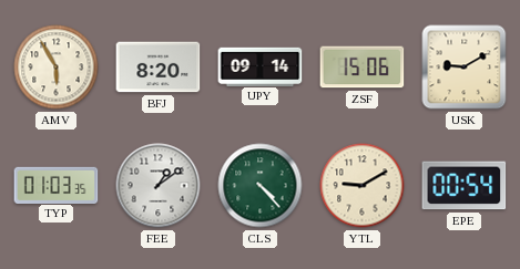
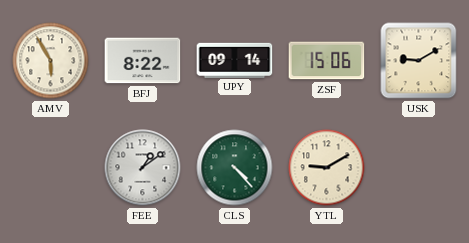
BFJ: 8:20 -> 8:22
TYP: 01:03 -> none
EPE: 00:54 -> none
